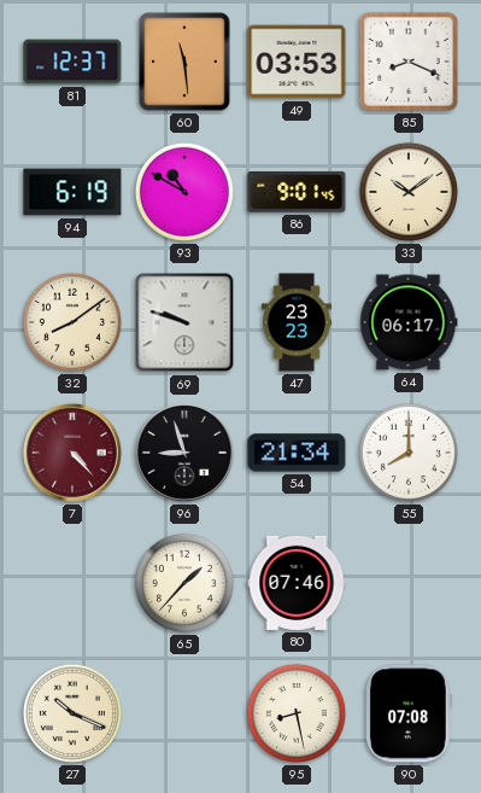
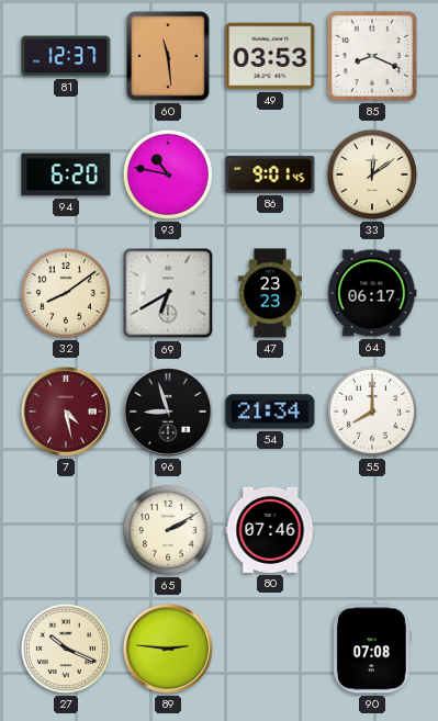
94: 6:19 -> 6:20
93: 10:50 -> 10:47
33: 10:09 -> 12:09
69: 9:48 -> 6:40
7: 4:23 -> 4:28
65: 1:37 -> 2:10
89: none -> 2:46
95: 8:28 -> none
